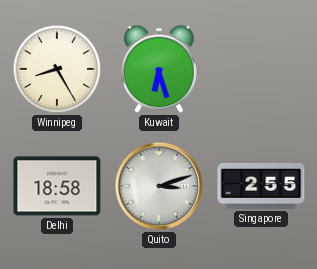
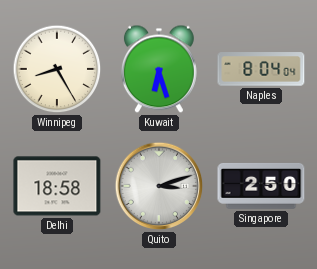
Naples: none -> 8:04
Singapore: 2:55 -> 2:50
